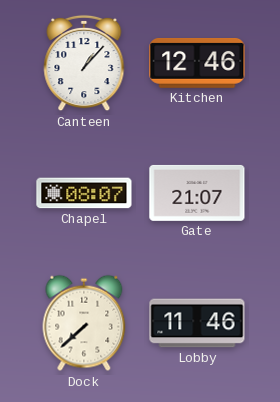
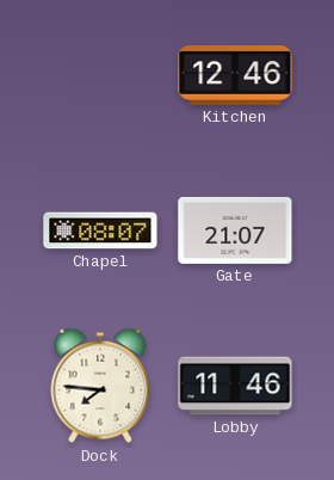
Canteen: 1:07 -> none
Dock: 7:38 -> 7:46
